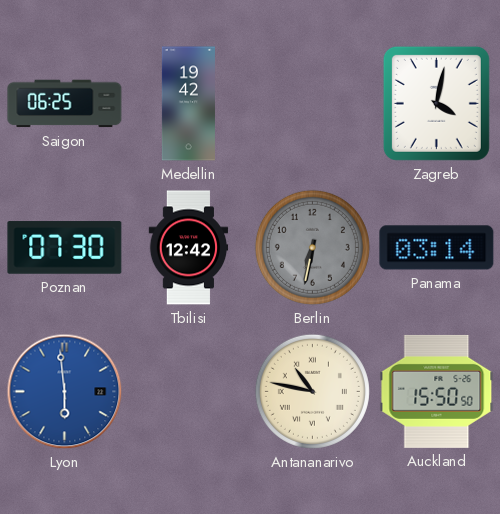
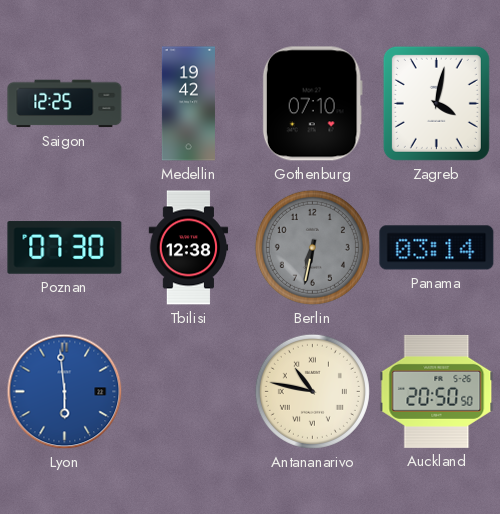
Saigon: 06:25 -> 12:25
Gothenburg: none -> 07:10
Tbilisi: 12:42 -> 12:38
Auckland: 15:50 -> 20:50
